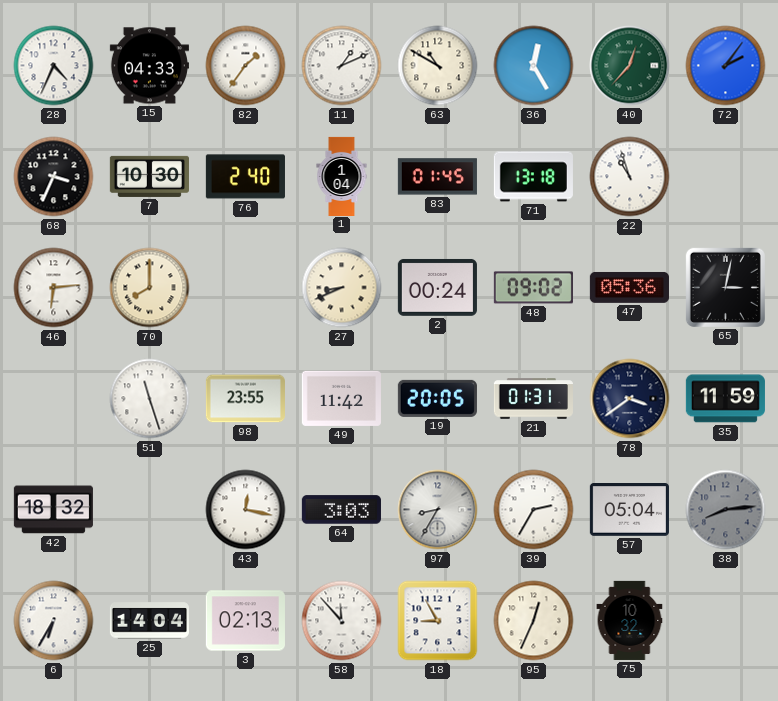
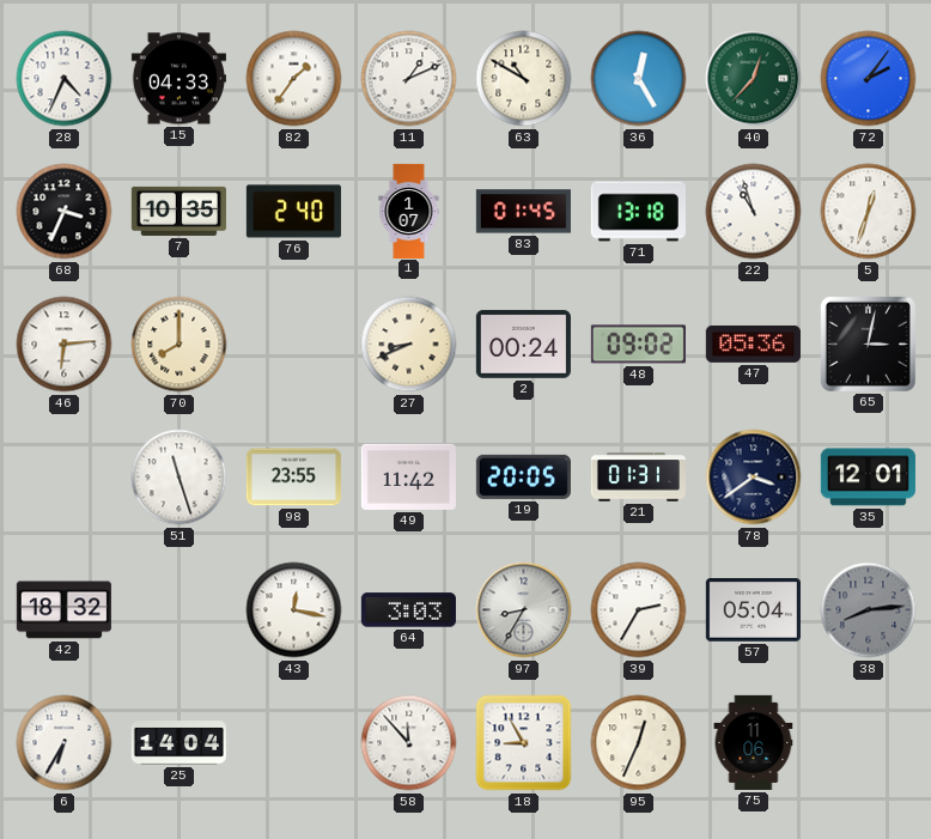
7: 10:30 -> 10:35
1: 1:04 -> 1:07
5: none -> 12:33
35: 11:59 -> 12:01
3: 02:13 -> none
75: 10:32 -> 11:06
